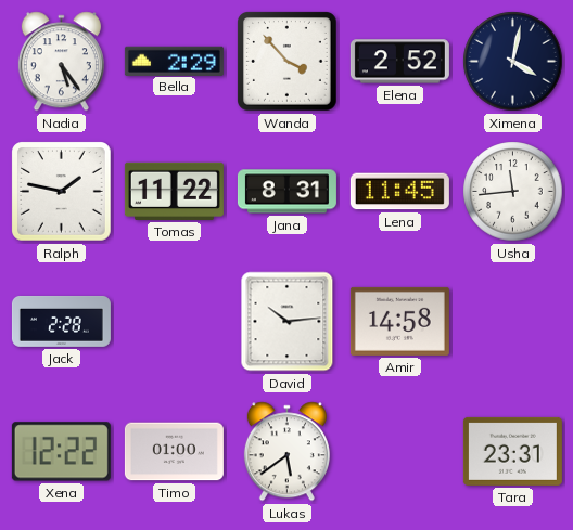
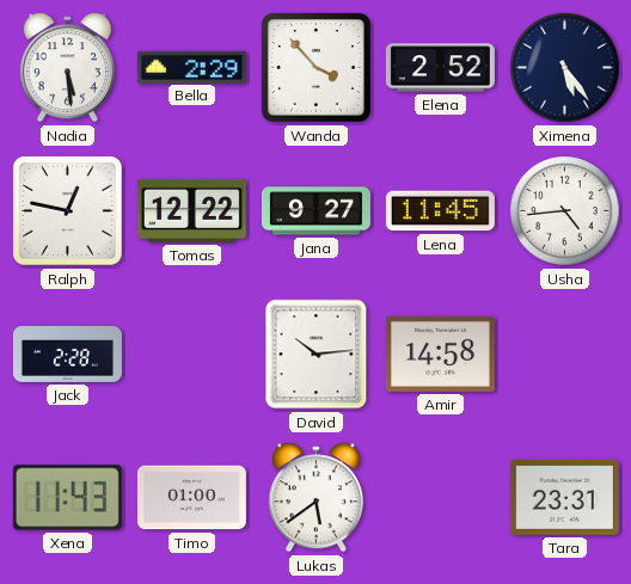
Nadia: 5:24 -> 5:29
Ximena: 4:02 -> 5:24
Ralph: 1:47 -> 12:47
Tomas: 11:22 -> 12:22
Jana: 8:31 -> 9:27
Usha: 11:44 -> 4:44
Xena: 12:22 -> 11:43
